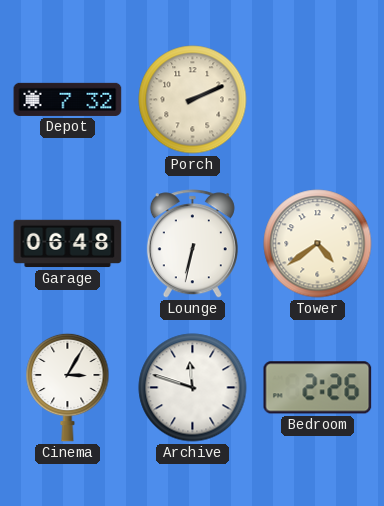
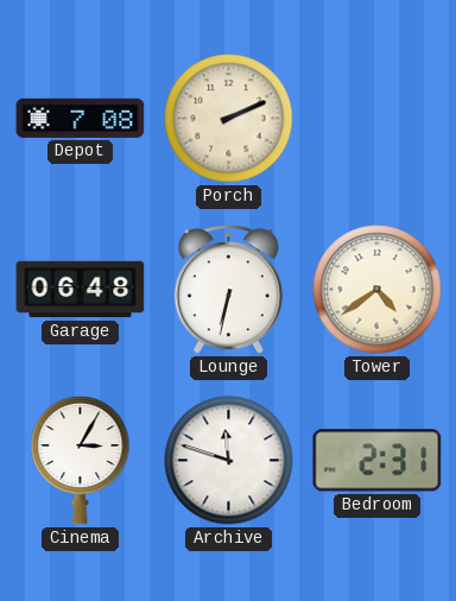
Depot: 7:32 -> 7:08
Bedroom: 2:26 -> 2:31
